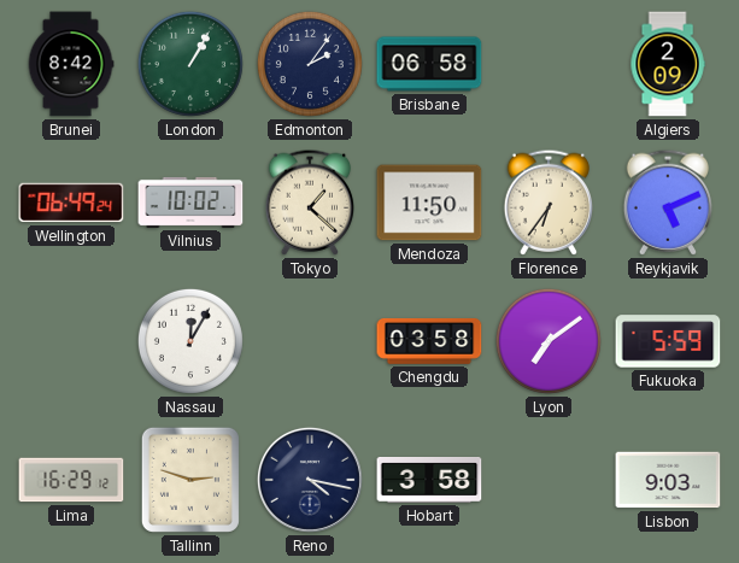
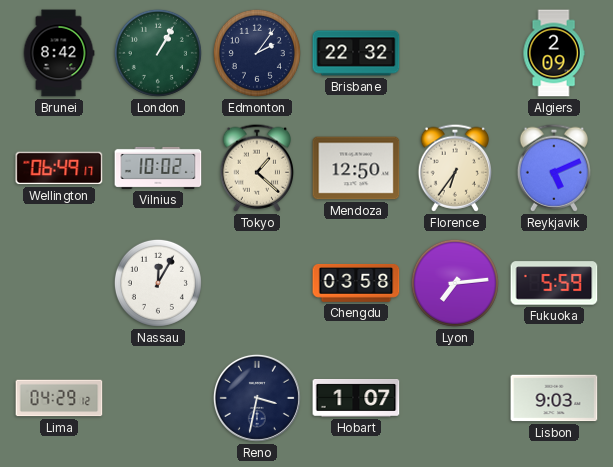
Brisbane: 06:58 -> 22:32
Wellington: 06:49:24 -> 06:49:17
Mendoza: 11:50 -> 12:50
Lyon: 7:09 -> 7:14
Lima: 16:29 -> 04:29
Tallinn: 2:48 -> none
Reno: 4:17 -> 3:32
Hobart: 3:58 -> 1:07
